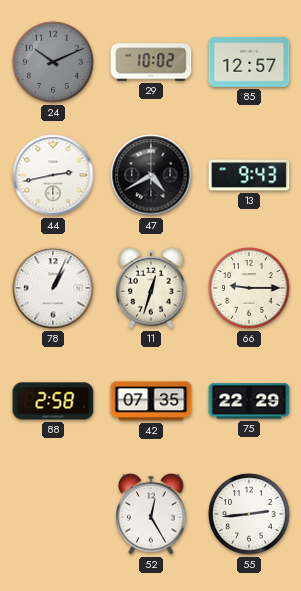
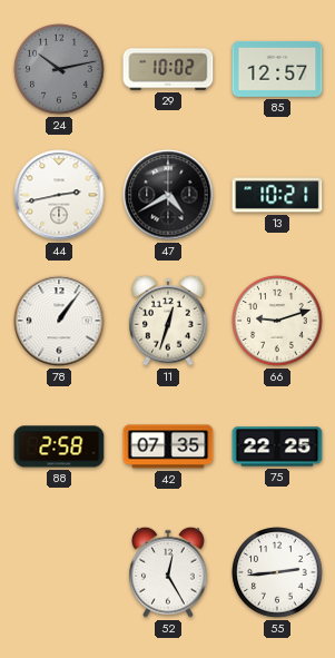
24: 10:11 -> 10:13
13: 9:43 -> 10:21
78: 1:04 -> 1:06
66: 9:15 -> 9:12
75: 22:29 -> 22:25
